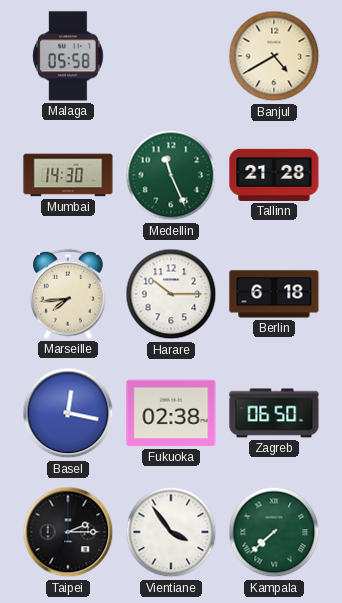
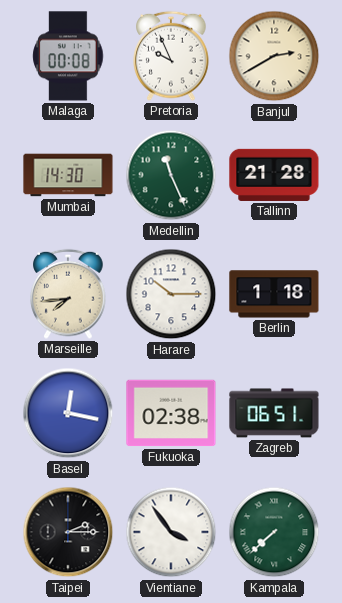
Malaga: 05:58 -> 00:08
Pretoria: none -> 9:56
Banjul: 4:40 -> 2:40
Berlin: 6:18 -> 1:18
Zagreb: 06:50 -> 06:51
